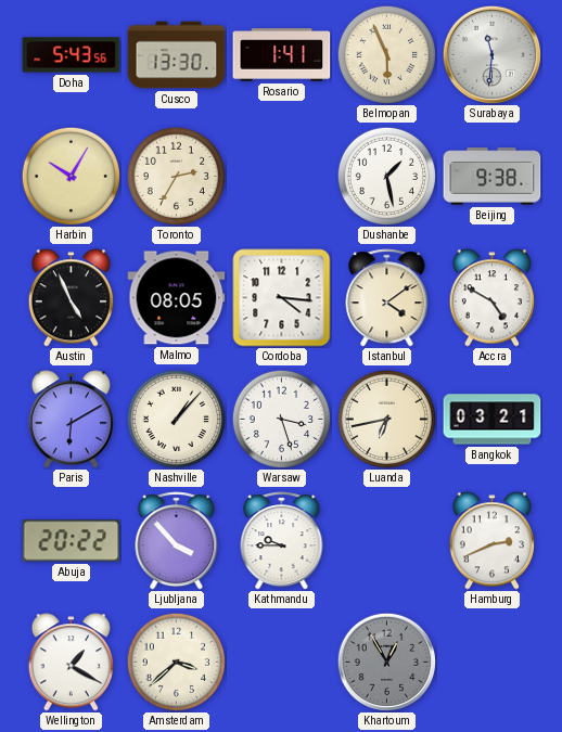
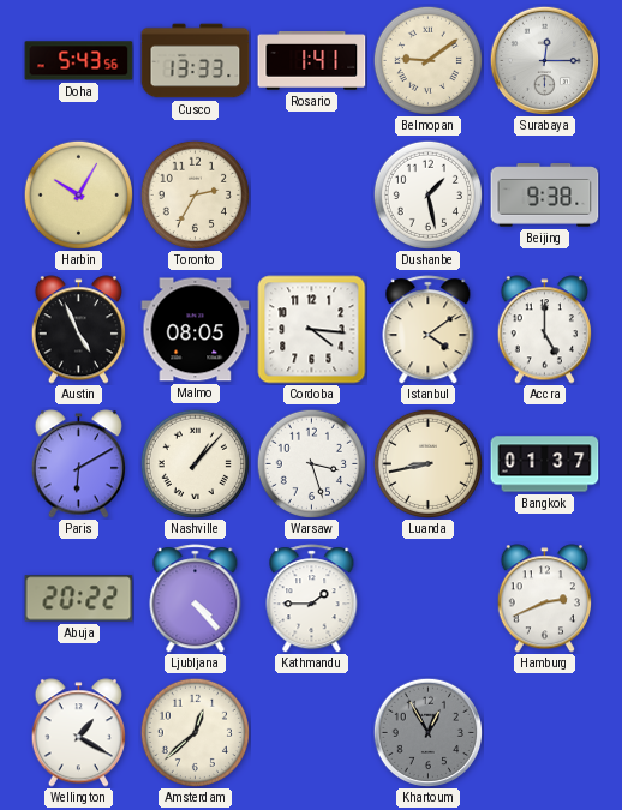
Cusco: 13:30 -> 13:33
Belmopan: 5:56 -> 9:09
Surabaya: 11:31 -> 12:15
Accra: 4:50 -> 5:00
Luanda: 6:43 -> 8:43
Bangkok: 03:21 -> 01:37
Ljubljana: 3:53 -> 4:23
Kathmandu: 9:45 -> 1:45
Amsterdam: 3:38 -> 12:38
